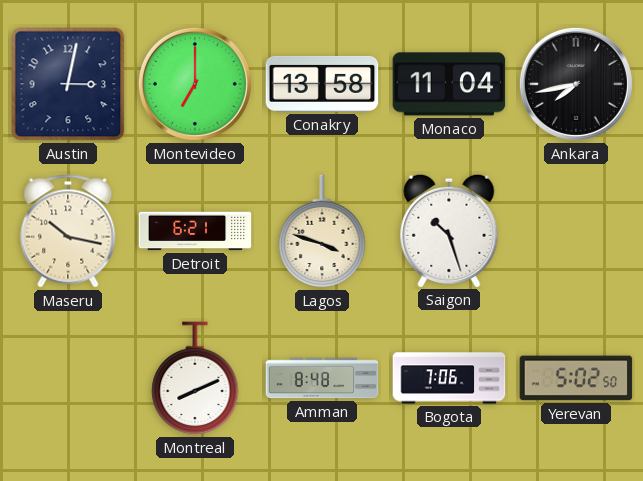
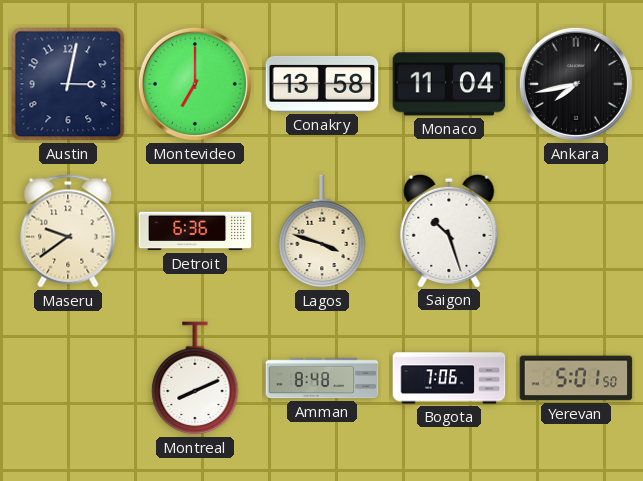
Maseru: 10:17 -> 9:39
Detroit: 6:21 -> 6:36
Yerevan: 5:02 -> 5:01
